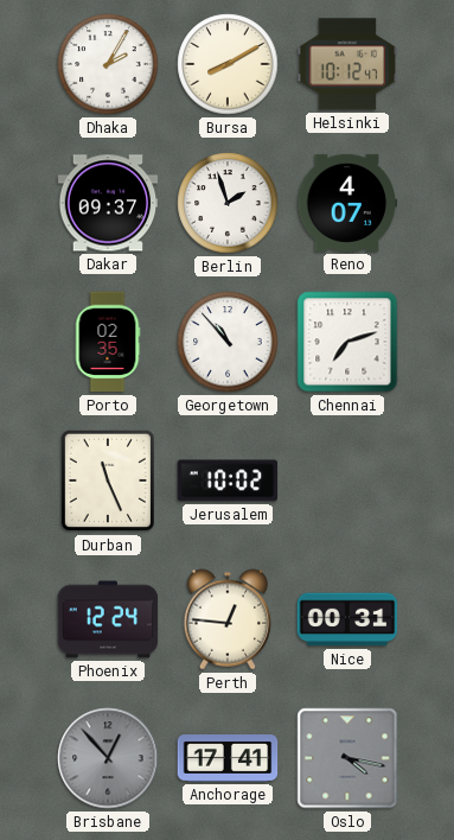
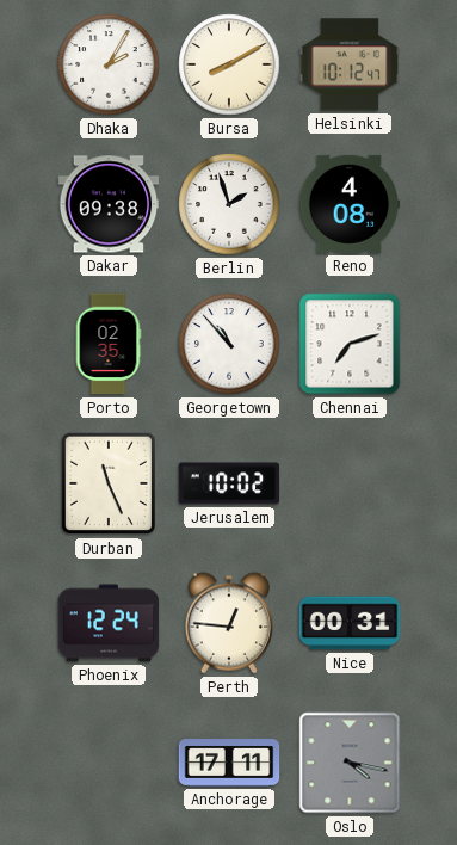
Dakar: 09:37 -> 09:38
Reno: 4:07 -> 4:08
Brisbane: 12:53 -> none
Anchorage: 17:41 -> 17:11
